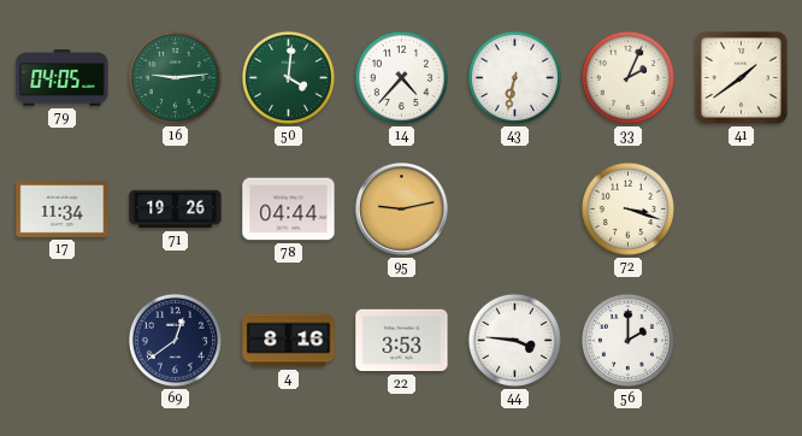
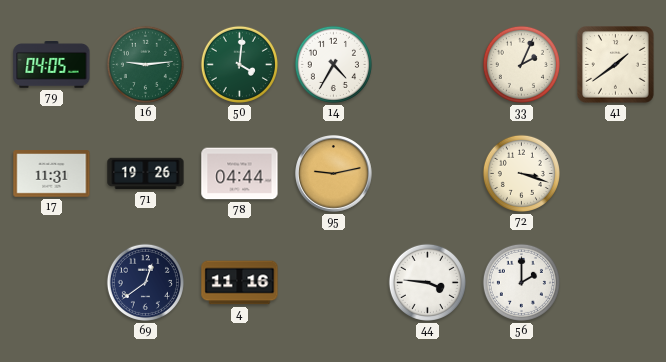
14: 4:37 -> 4:35
43: 6:32 -> none
17: 11:34 -> 11:31
4: 8:16 -> 11:16
22: 3:53 -> none
